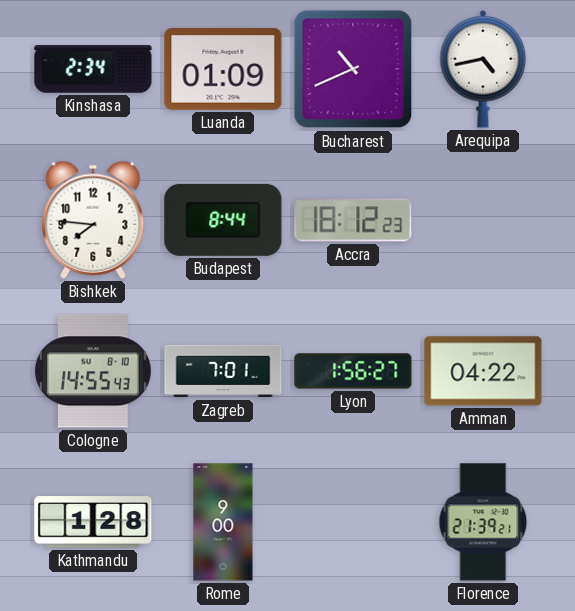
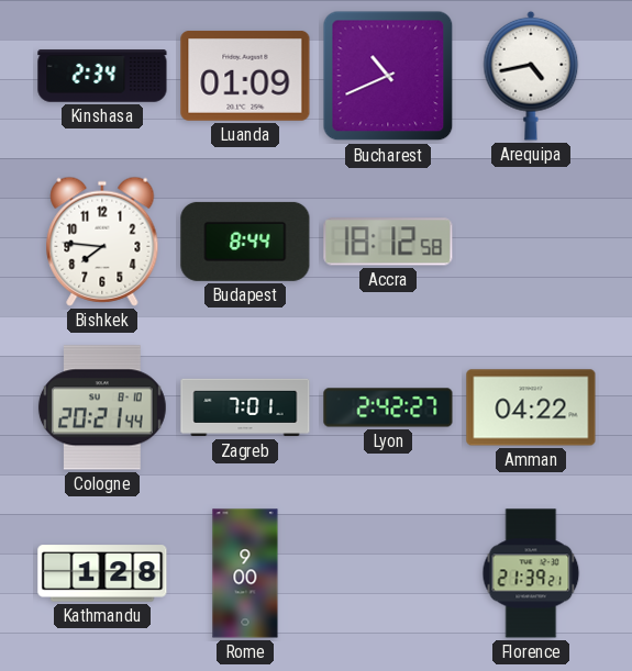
Accra: 18:12:23 -> 18:12:58
Cologne: 14:55 -> 20:21
Lyon: 1:56 -> 2:42
